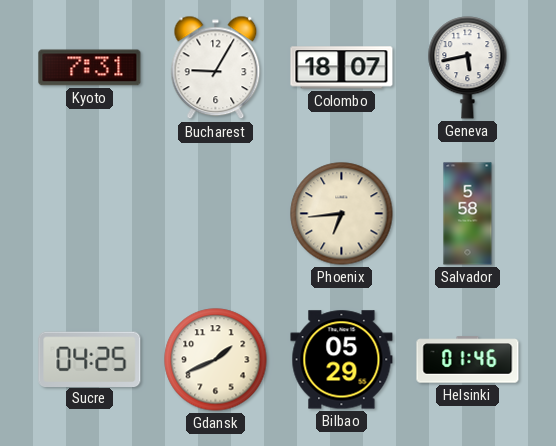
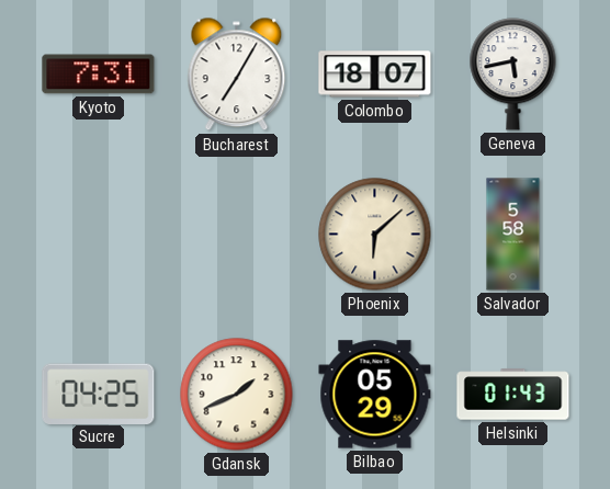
Bucharest: 9:05 -> 7:05
Phoenix: 6:44 -> 6:08
Helsinki: 01:46 -> 01:43
